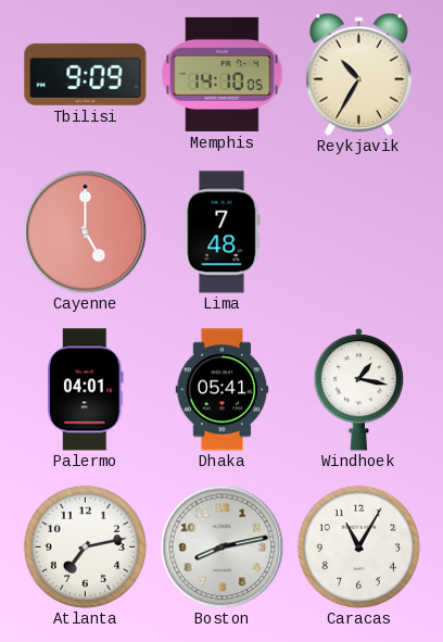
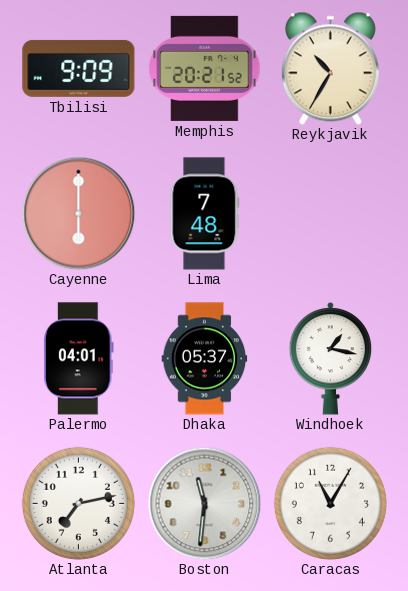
Memphis: 14:10 -> 20:21
Cayenne: 5:00 -> 6:00
Dhaka: 05:41 -> 05:37
Boston: 8:13 -> 11:31
